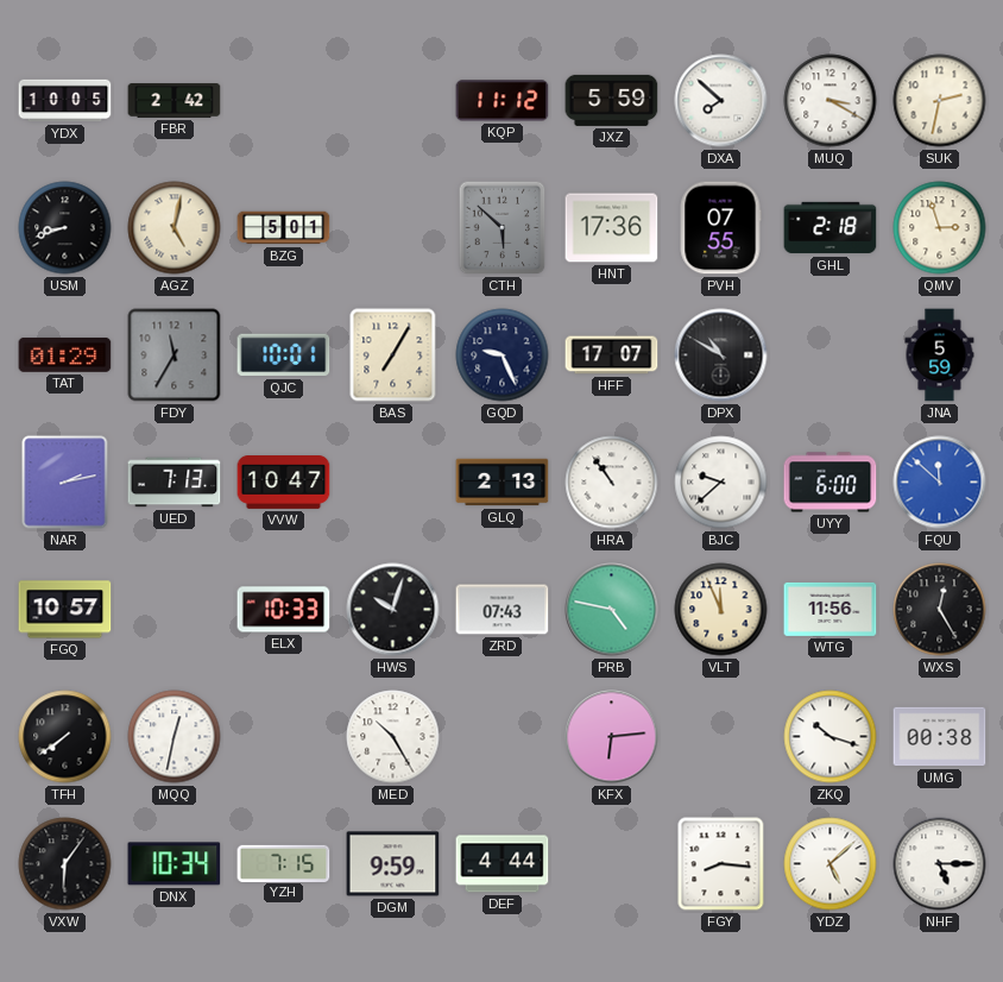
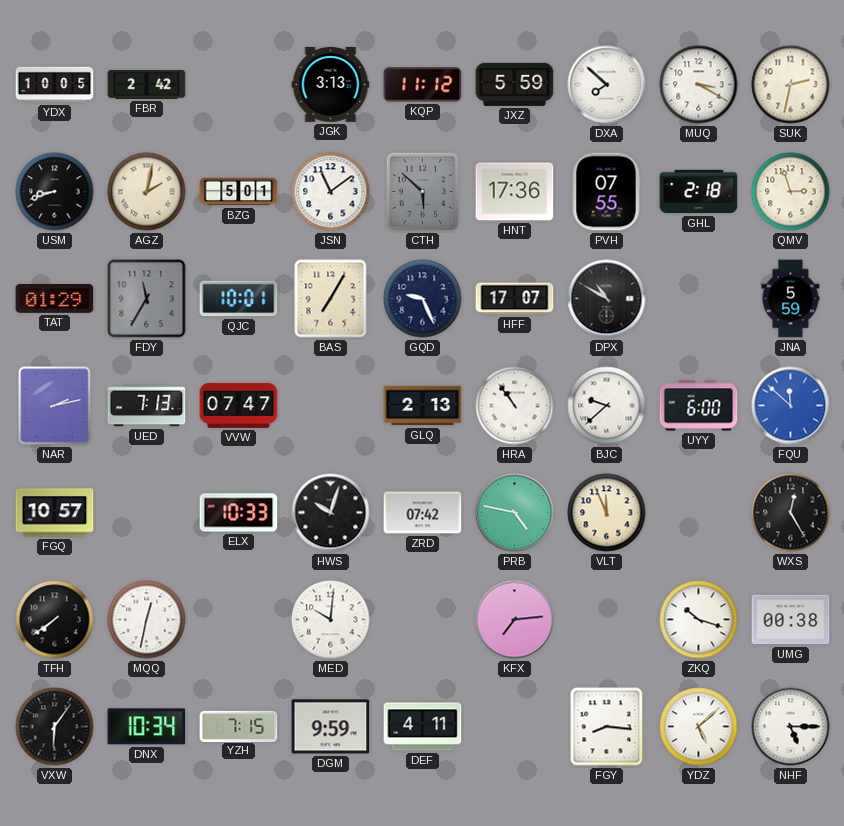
JGK: none -> 3:13
AGZ: 5:02 -> 2:02
JSN: none -> 11:09
VVW: 10:47 -> 07:47
ZRD: 07:43 -> 07:42
WTG: 11:56 -> none
MED: 10:25 -> 10:01
KFX: 6:14 -> 7:14
DEF: 4:44 -> 4:11
